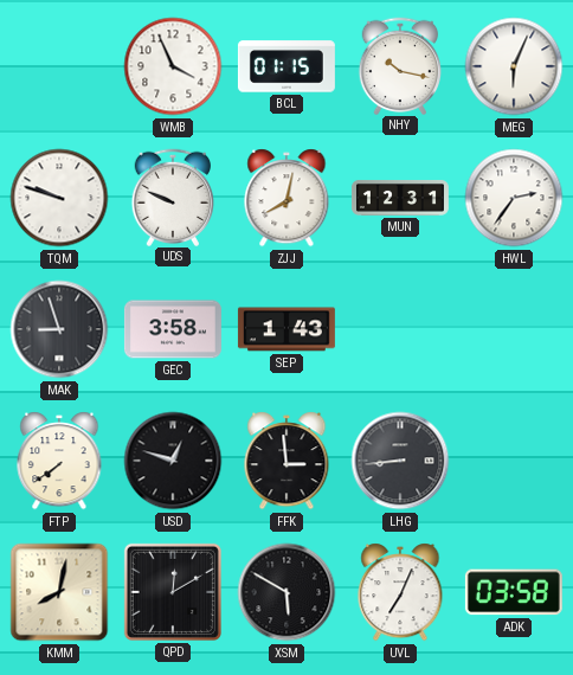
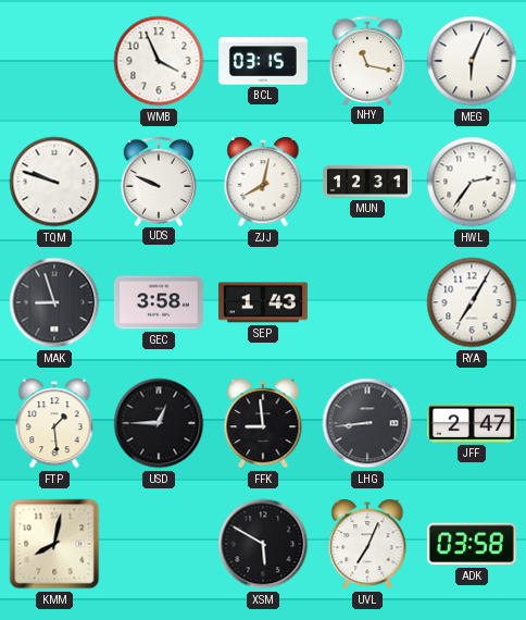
BCL: 01:15 -> 03:15
NHY: 10:17 -> 11:17
RYA: none -> 7:05
FTP: 7:39 -> 1:29
USD: 12:48 -> 12:45
FFK: 2:59 -> 8:59
JFF: none -> 2:47
QPD: 12:10 -> none
